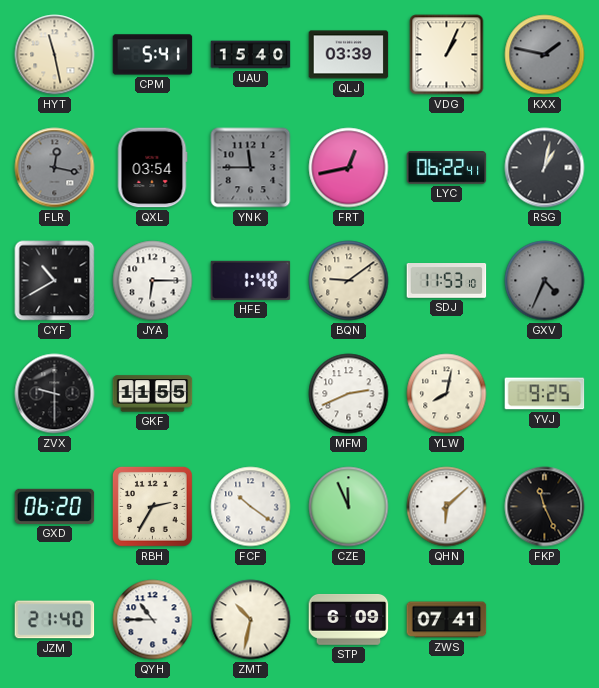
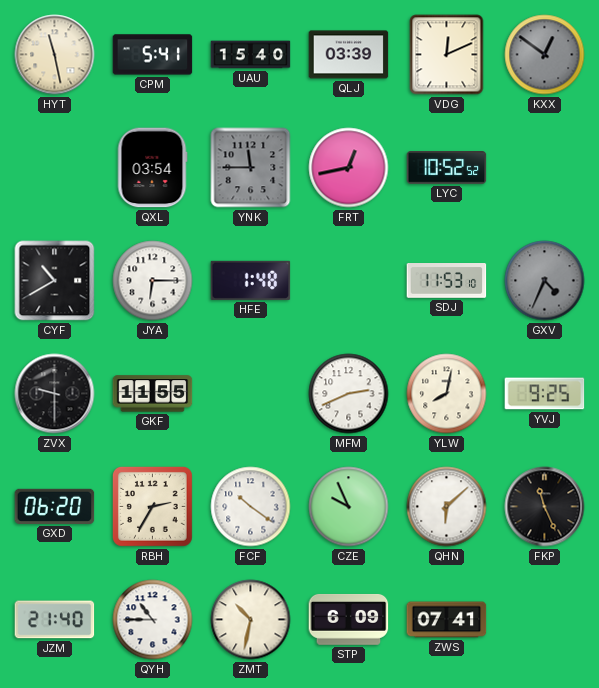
VDG: 1:04 -> 12:11
KXX: 1:47 -> 12:51
FLR: 12:17 -> none
LYC: 06:22 -> 10:52
RSG: 1:02 -> none
BQN: 9:09 -> none
CZE: 11:56 -> 9:56
